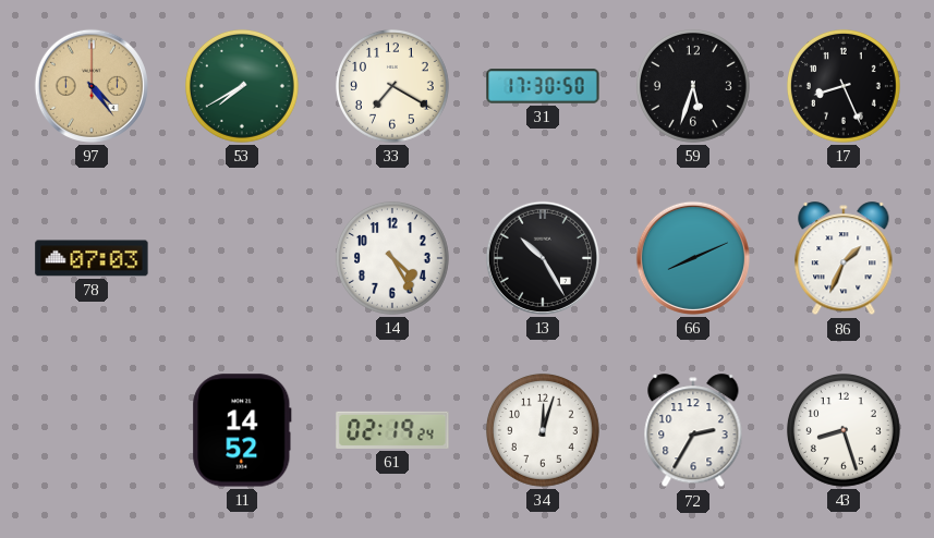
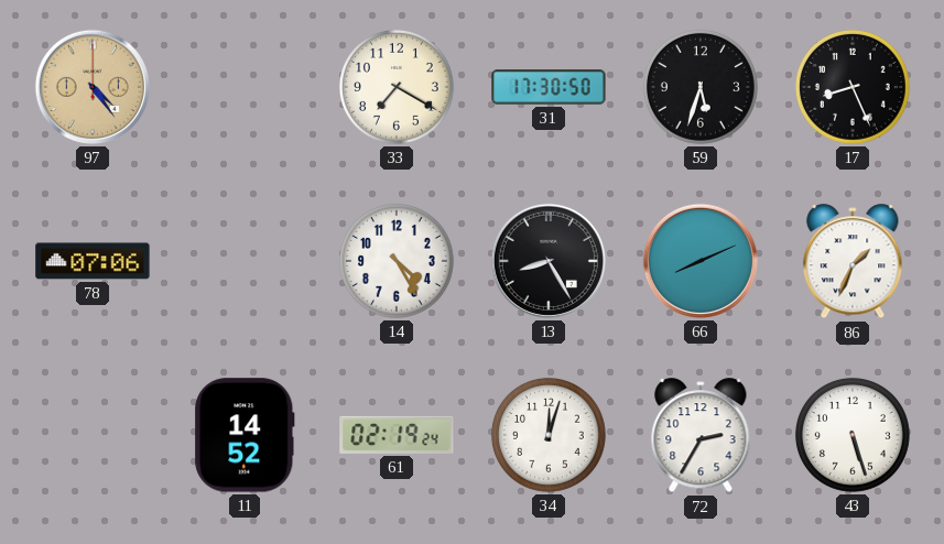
53: 7:40 -> none
78: 07:03 -> 07:06
13: 10:25 -> 8:25
43: 8:27 -> 5:27
